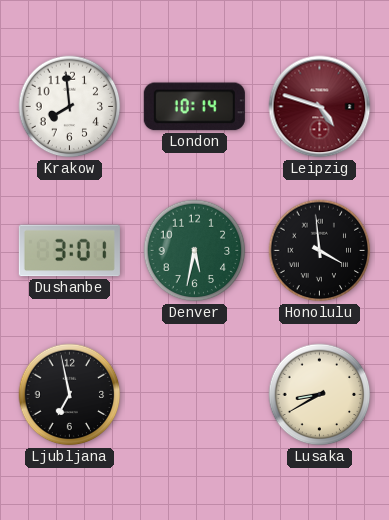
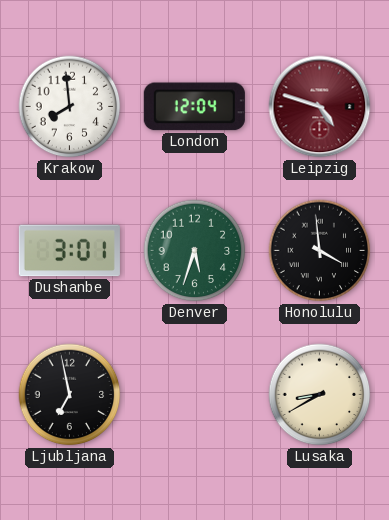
London: 10:14 -> 12:04
Denver: 5:32 -> 5:33
